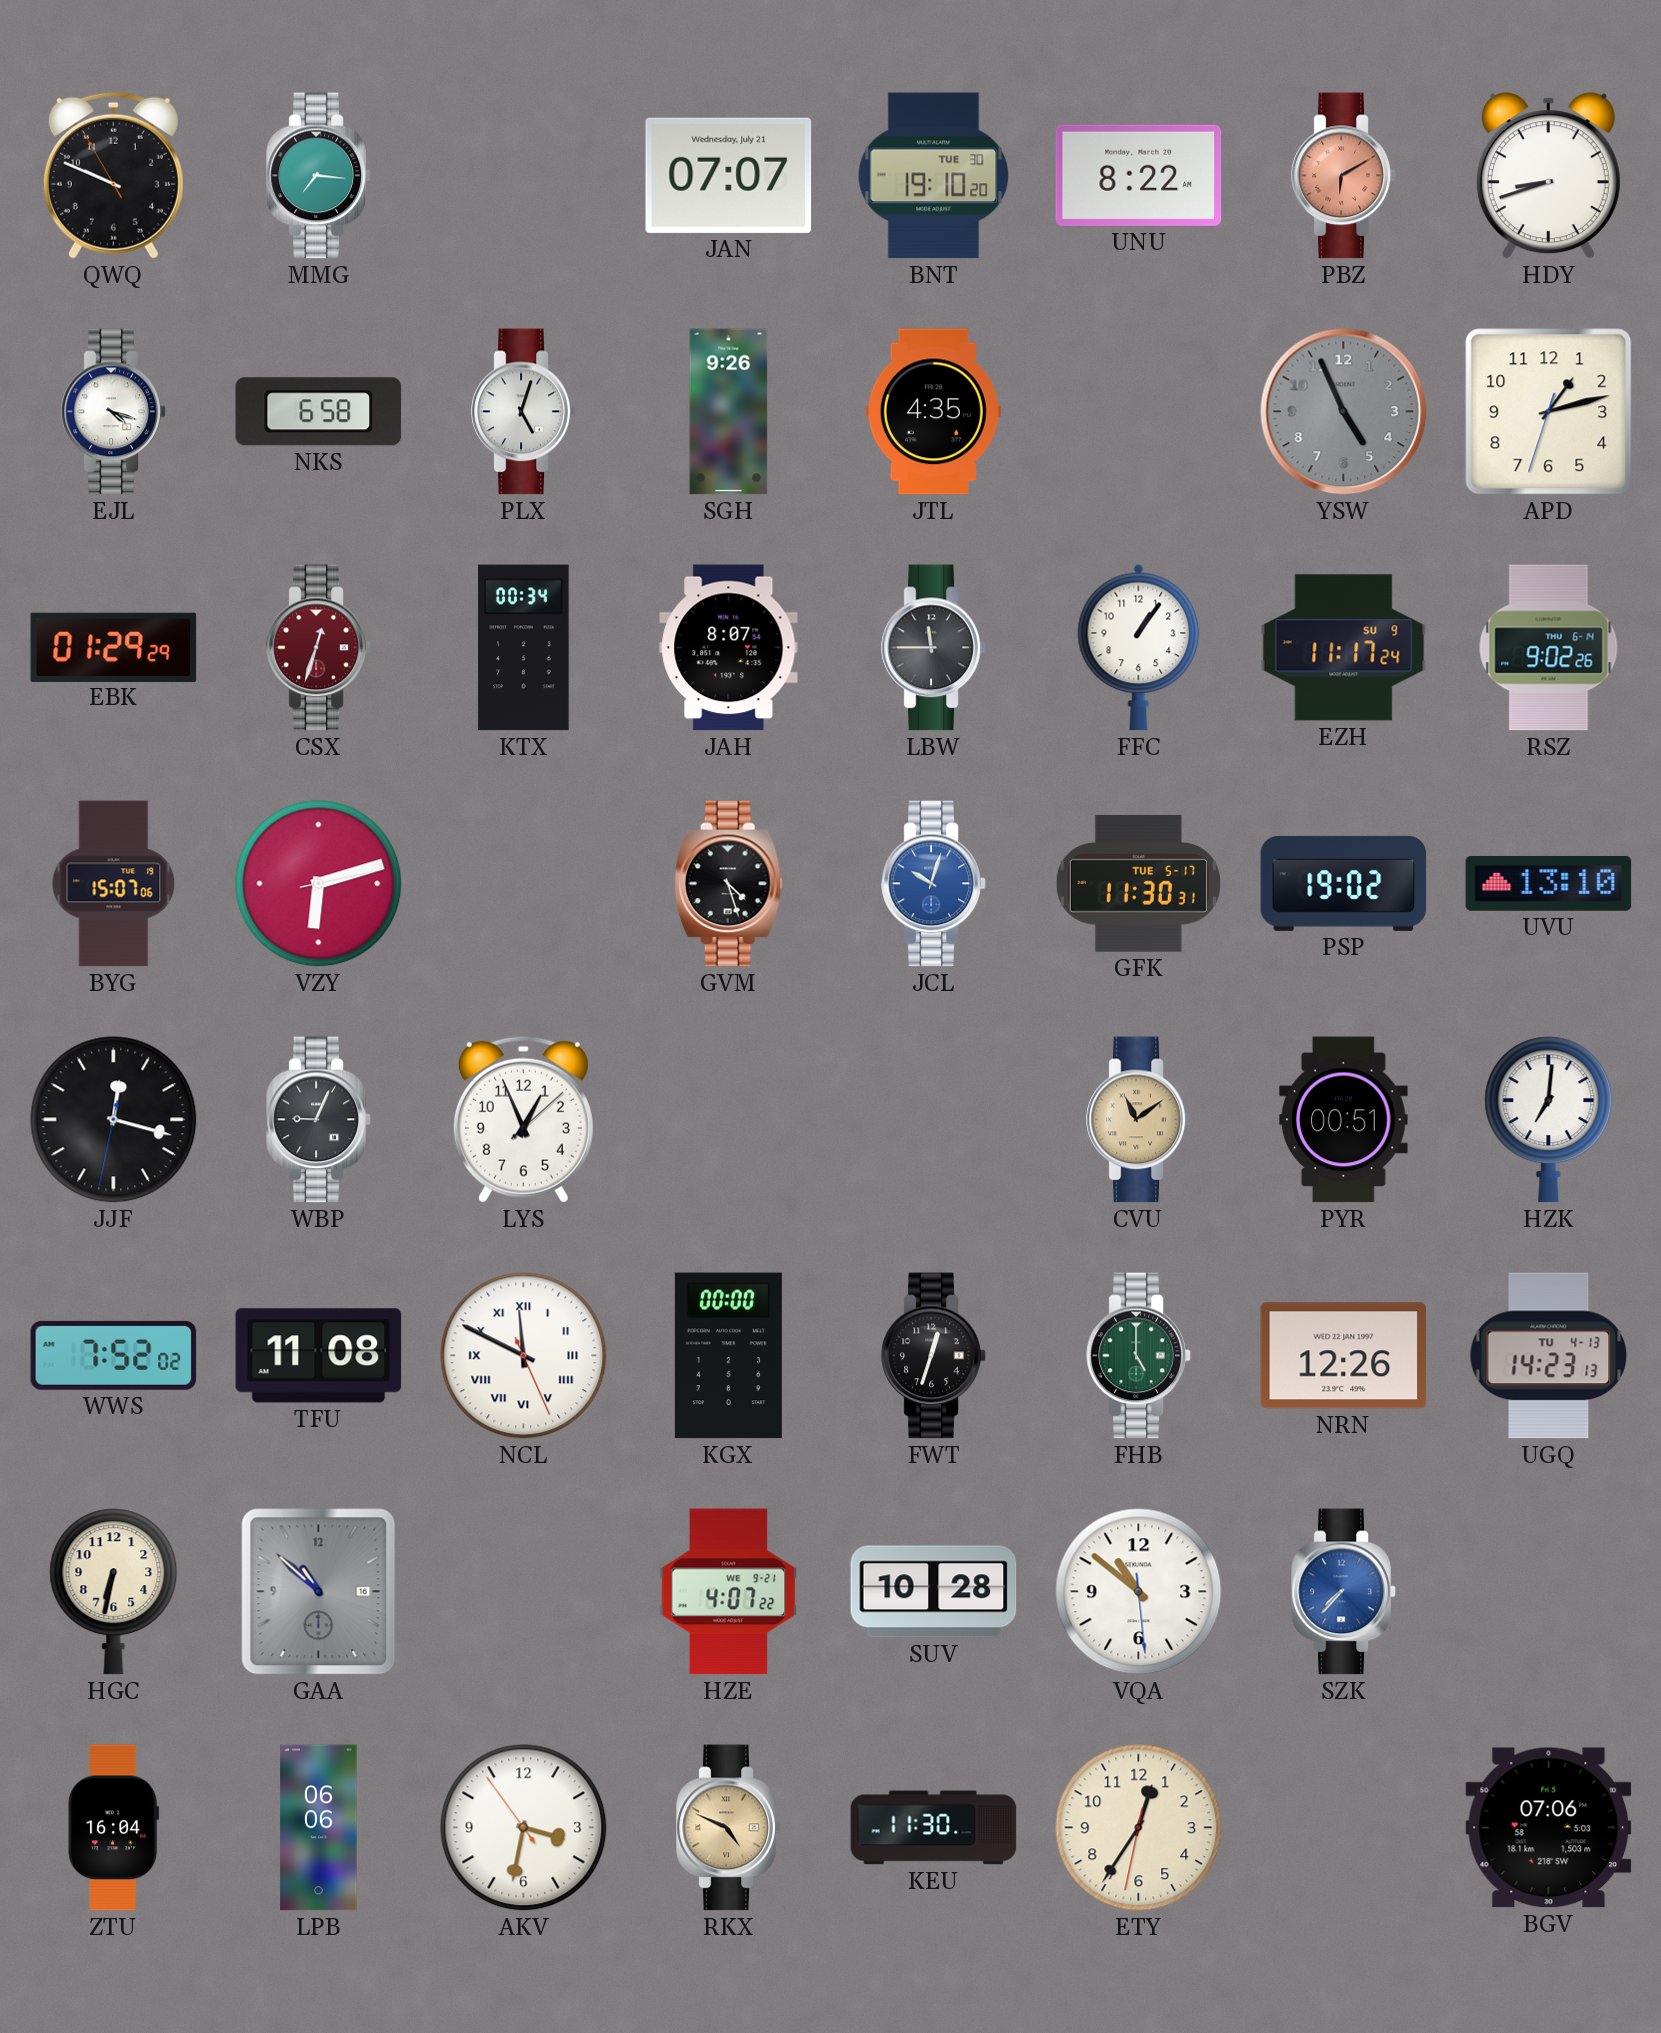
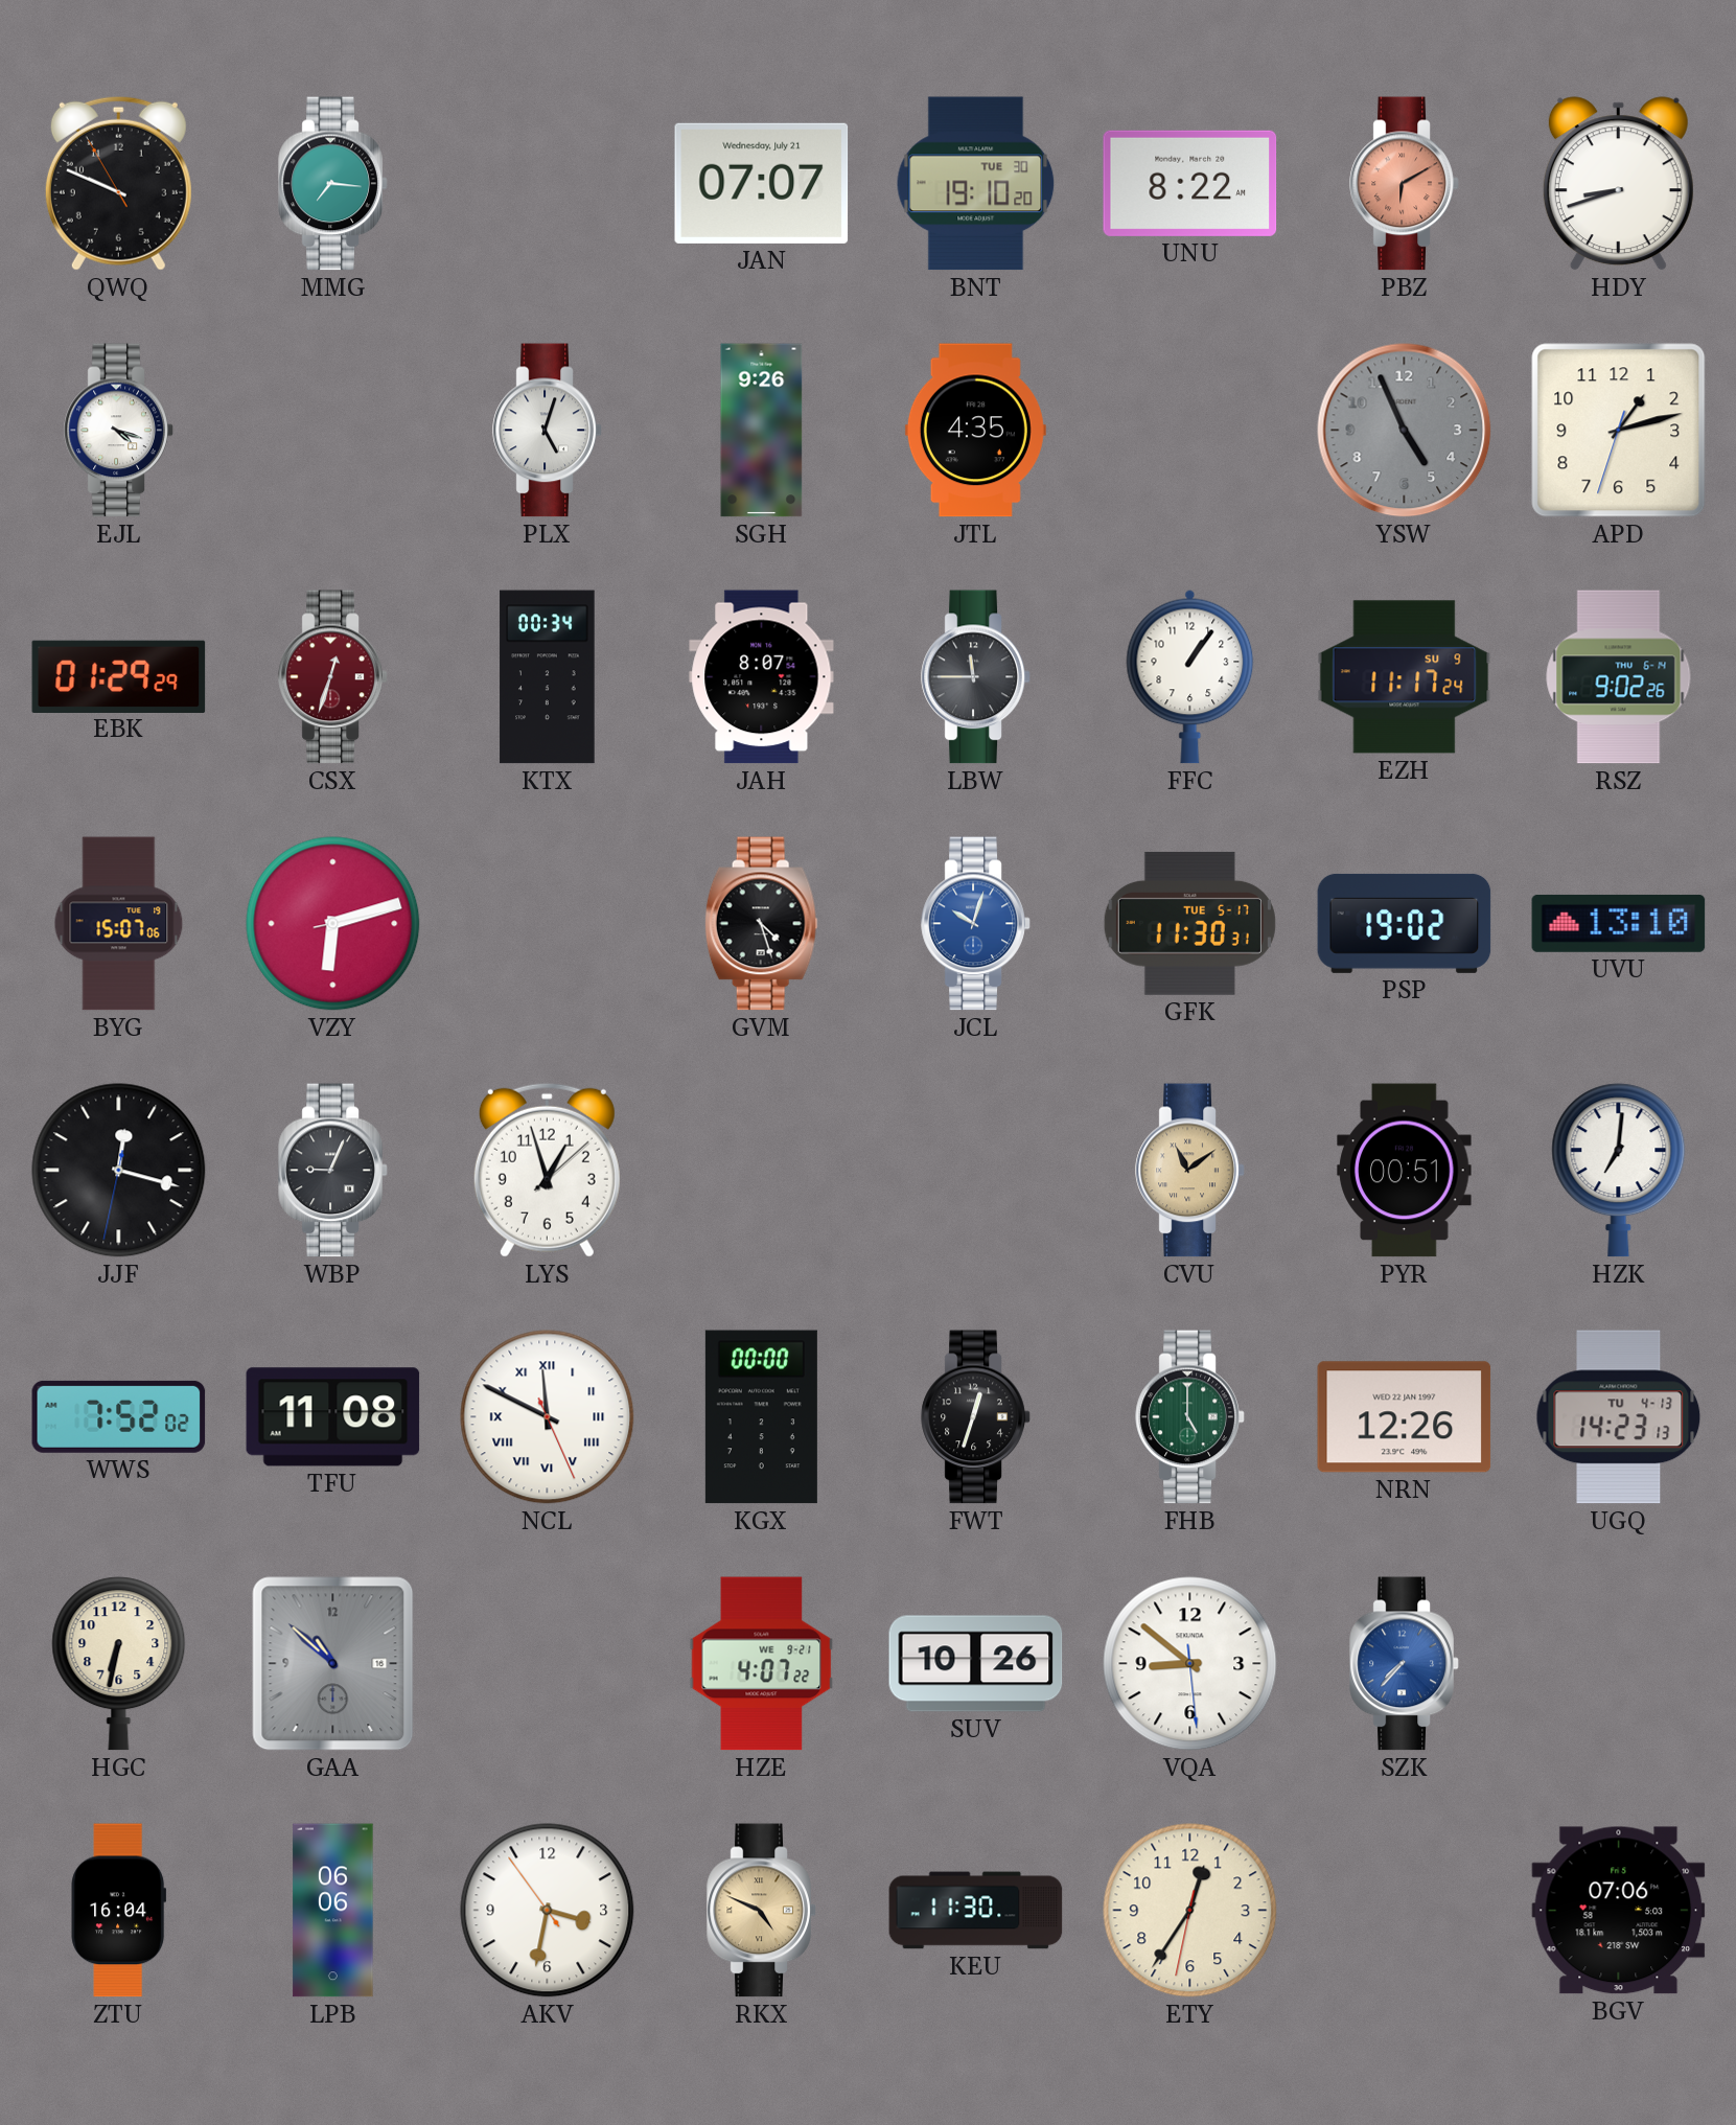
NKS: 6:58 -> none
LYS: 12:56 -> 12:57
SUV: 10:28 -> 10:26
VQA: 10:51 -> 8:51
